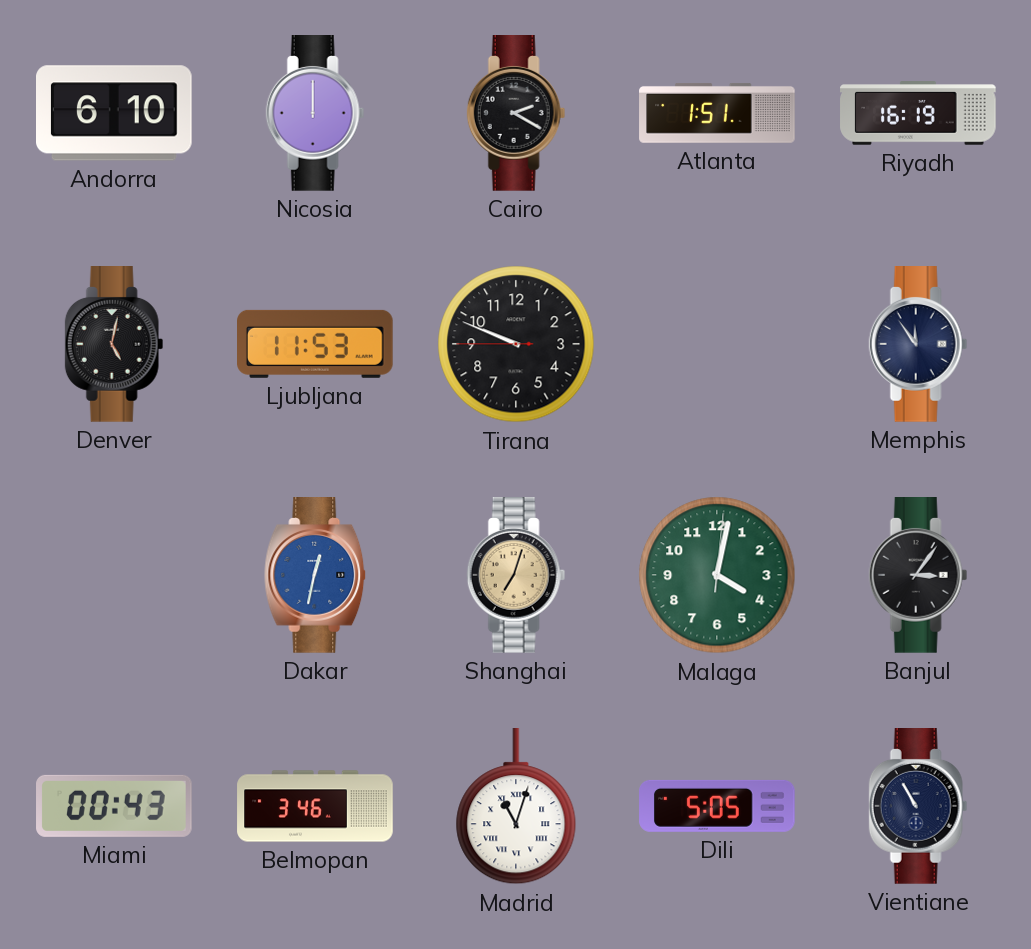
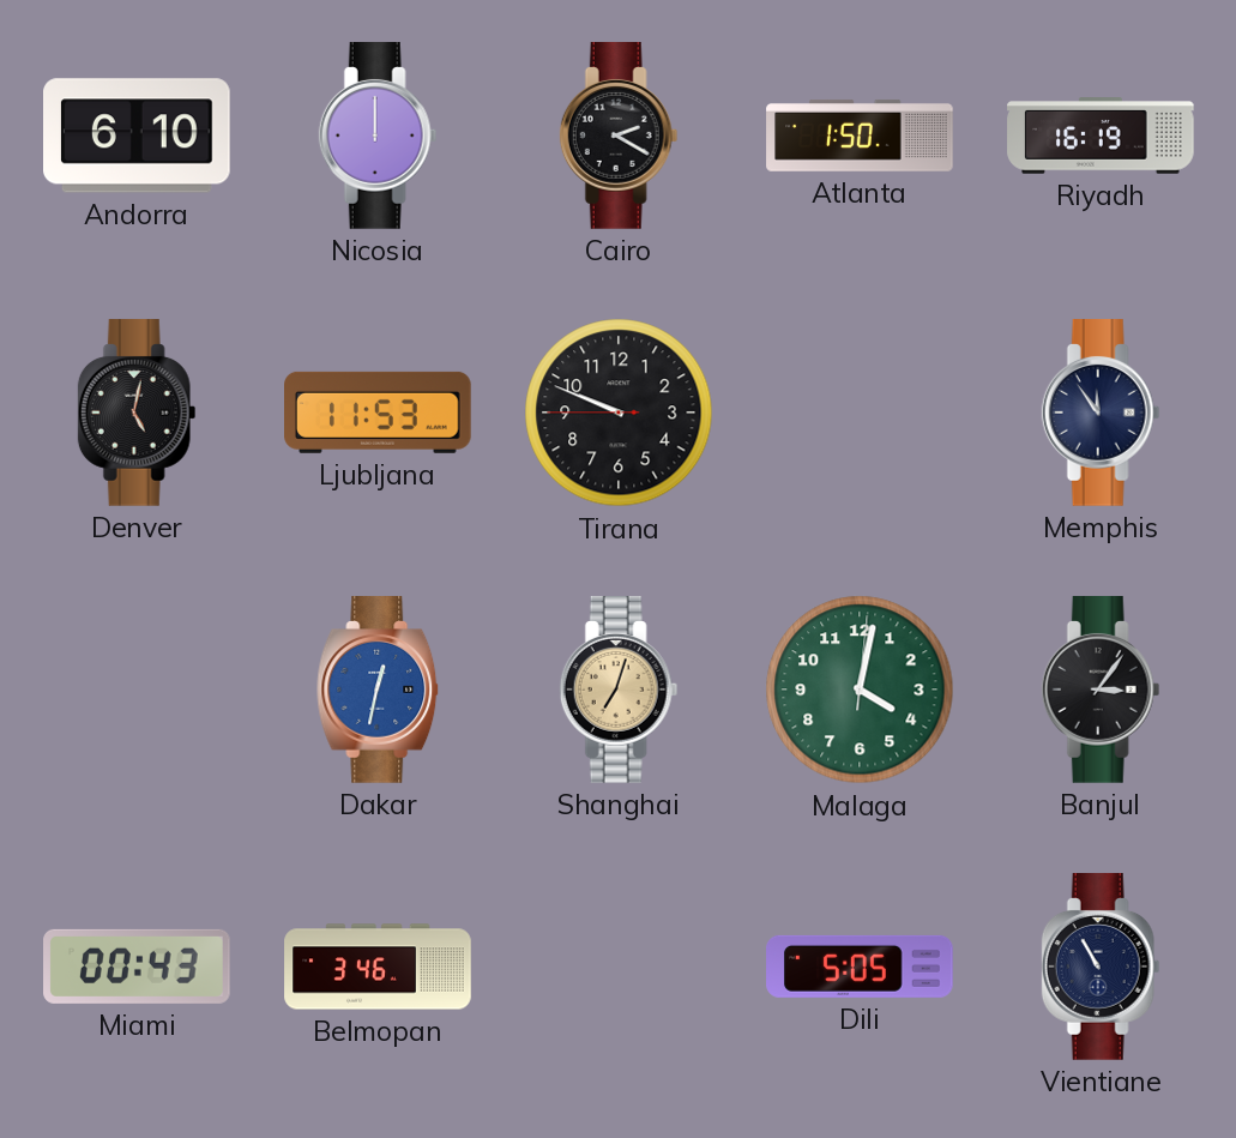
Atlanta: 1:51 -> 1:50
Madrid: 11:03 -> none
